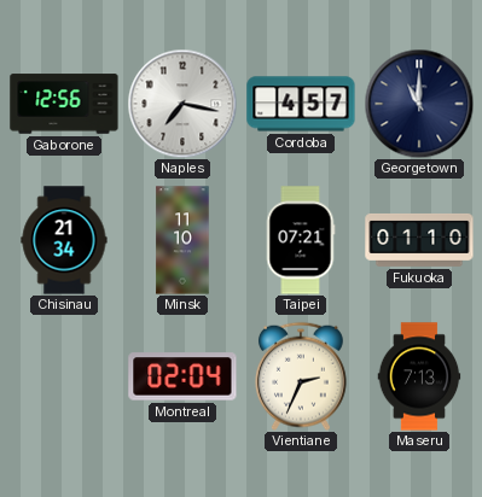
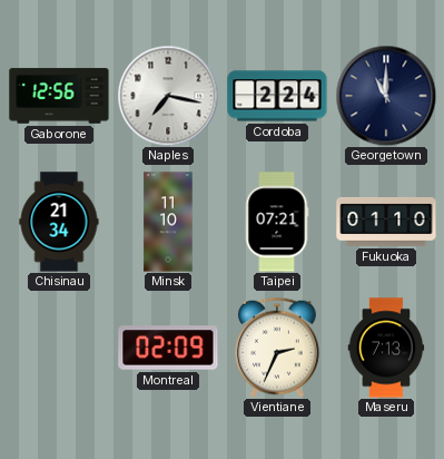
Cordoba: 4:57 -> 2:24
Montreal: 02:04 -> 02:09
